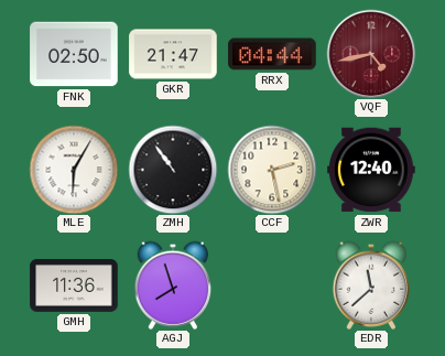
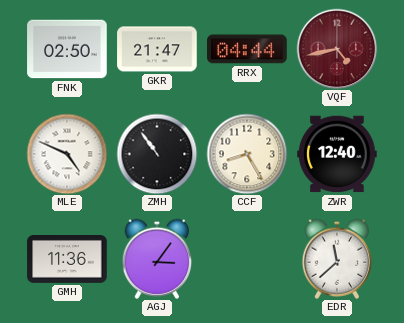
MLE: 6:05 -> 4:49
CCF: 2:28 -> 8:25
AGJ: 7:57 -> 3:06
